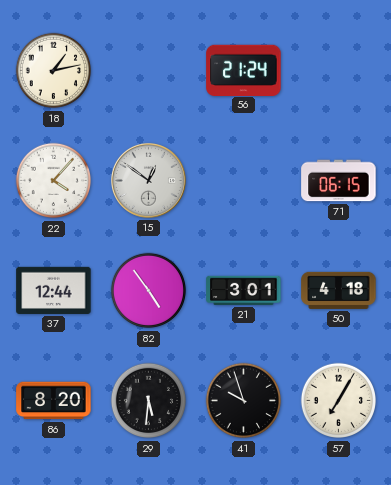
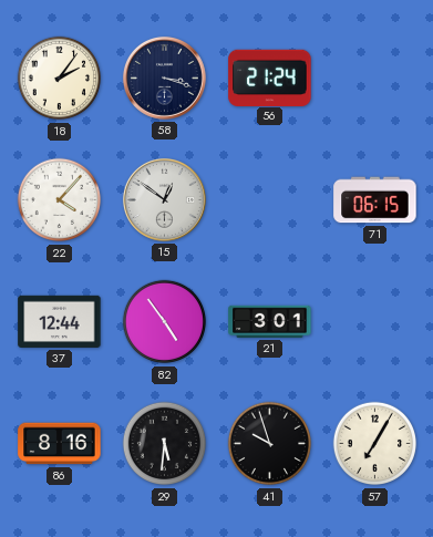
18: 1:13 -> 2:06
58: none -> 3:18
50: 4:18 -> none
86: 8:20 -> 8:16
